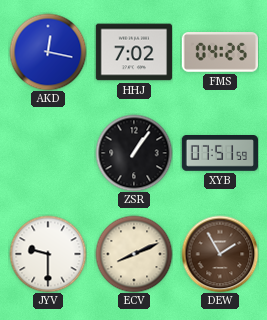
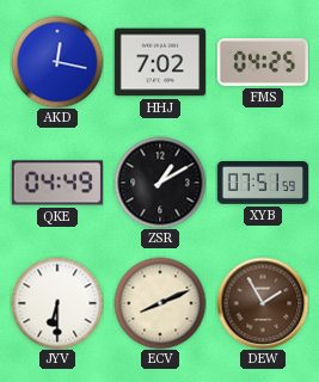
QKE: none -> 04:49
ZSR: 1:06 -> 1:10
JYV: 9:30 -> 6:30
